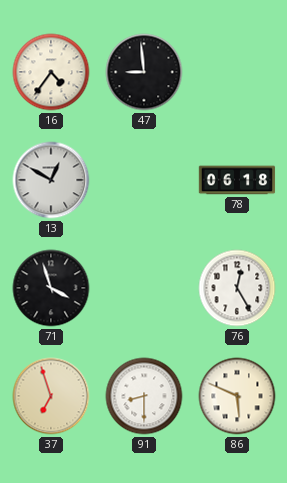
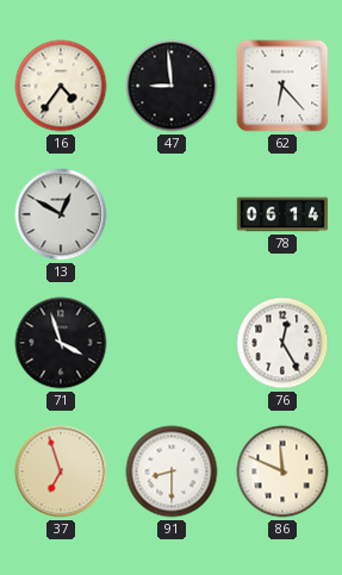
62: none -> 6:23
78: 06:18 -> 06:14
86: 5:49 -> 11:49
